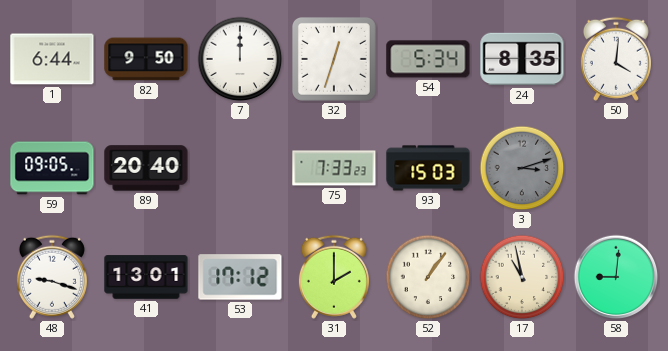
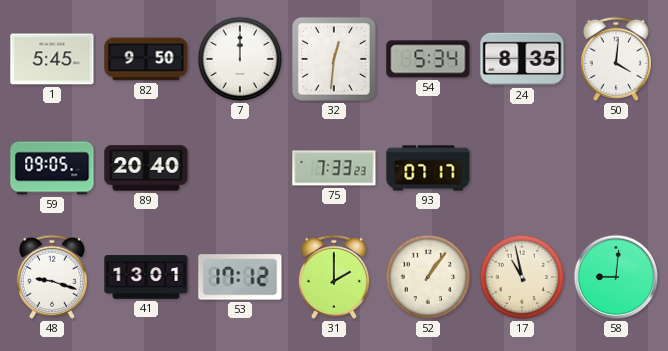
1: 6:44 -> 5:45
32: 12:33 -> 12:31
93: 15:03 -> 07:17
3: 3:12 -> none
